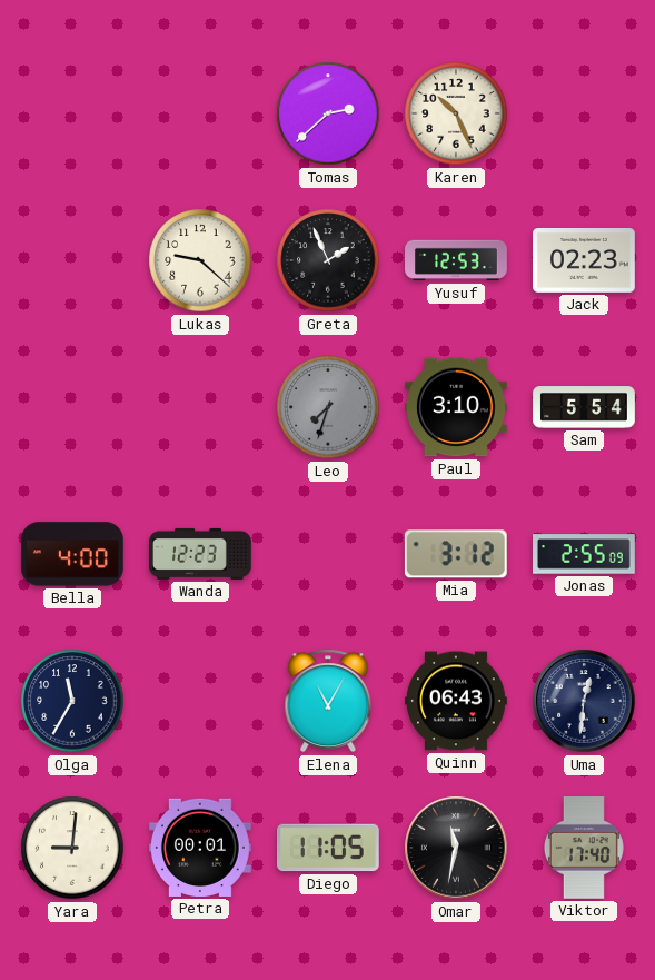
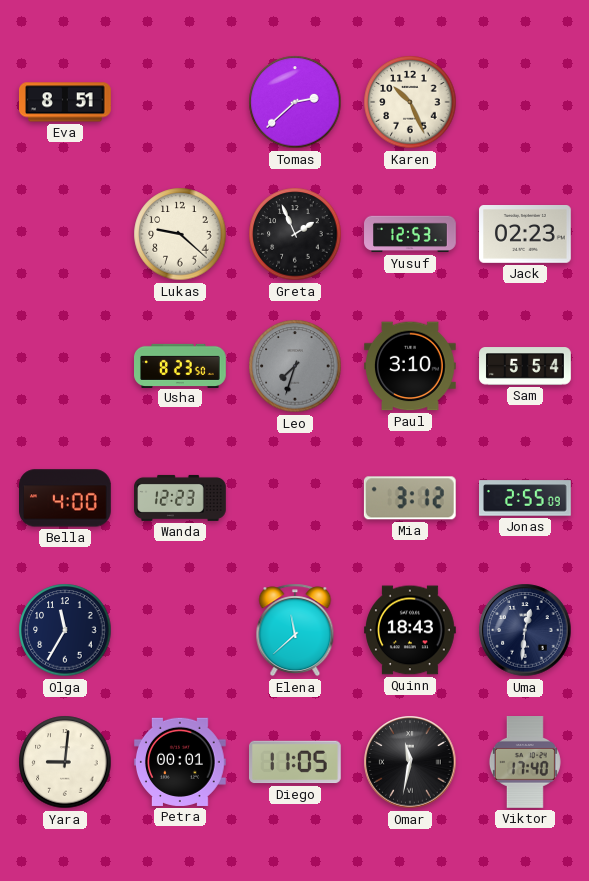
Eva: none -> 8:51
Usha: none -> 8:23
Elena: 11:05 -> 11:38
Quinn: 06:43 -> 18:43
